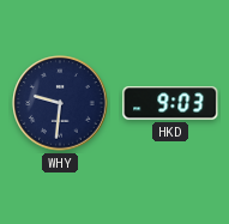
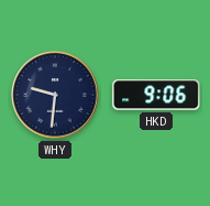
HKD: 9:03 -> 9:06
